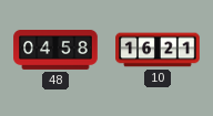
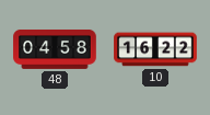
10: 16:21 -> 16:22
